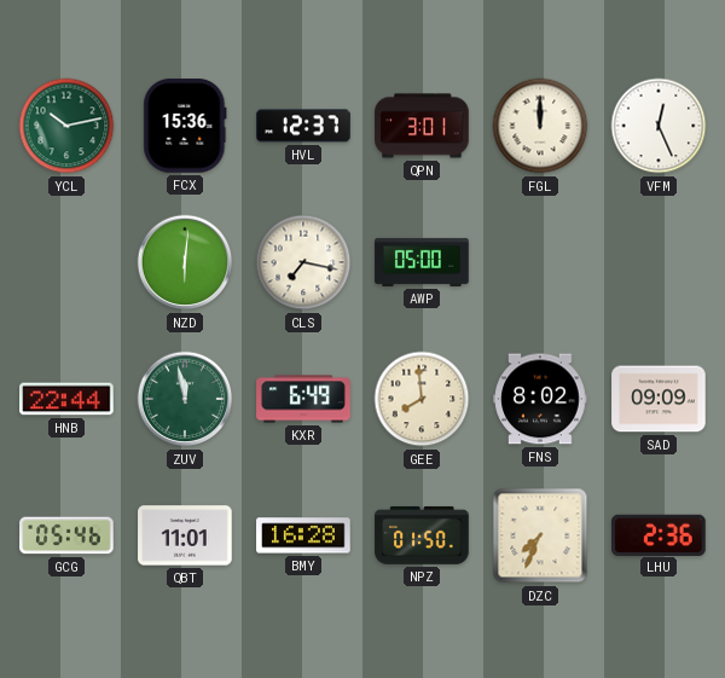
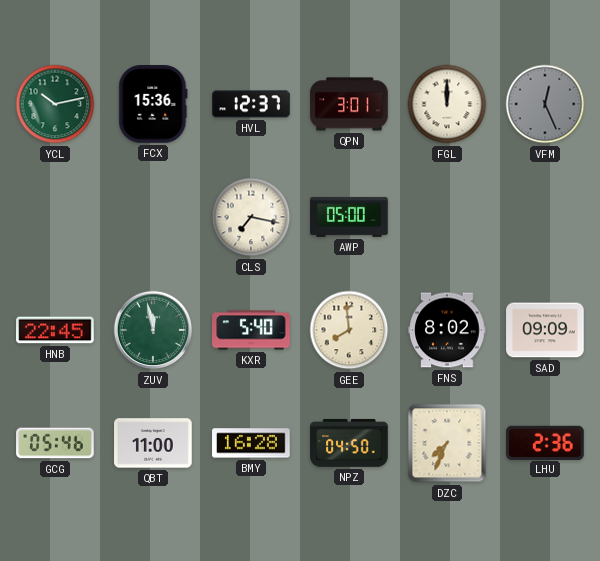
VFM dial: white -> grey
NZD: 6:01 -> none
HNB: 22:44 -> 22:45
KXR: 6:49 -> 5:40
QBT: 11:01 -> 11:00
NPZ: 01:50 -> 04:50
